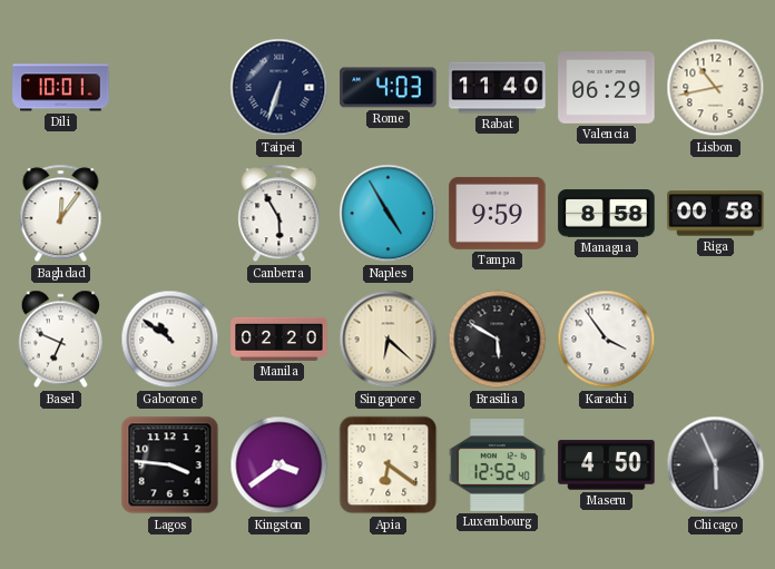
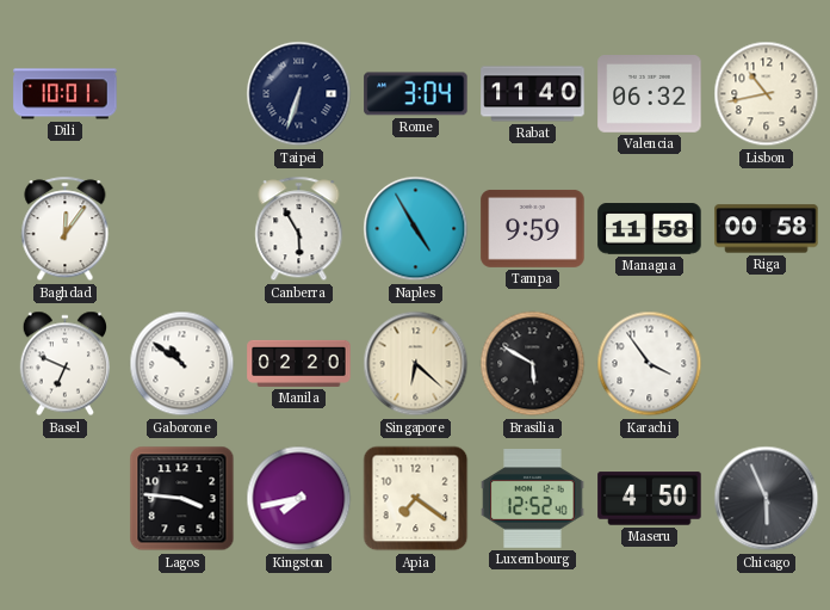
Rome: 4:03 -> 3:04
Valencia: 06:29 -> 06:32
Managua: 8:58 -> 11:58
Kingston: 3:39 -> 7:43
Apia: 6:21 -> 7:21
